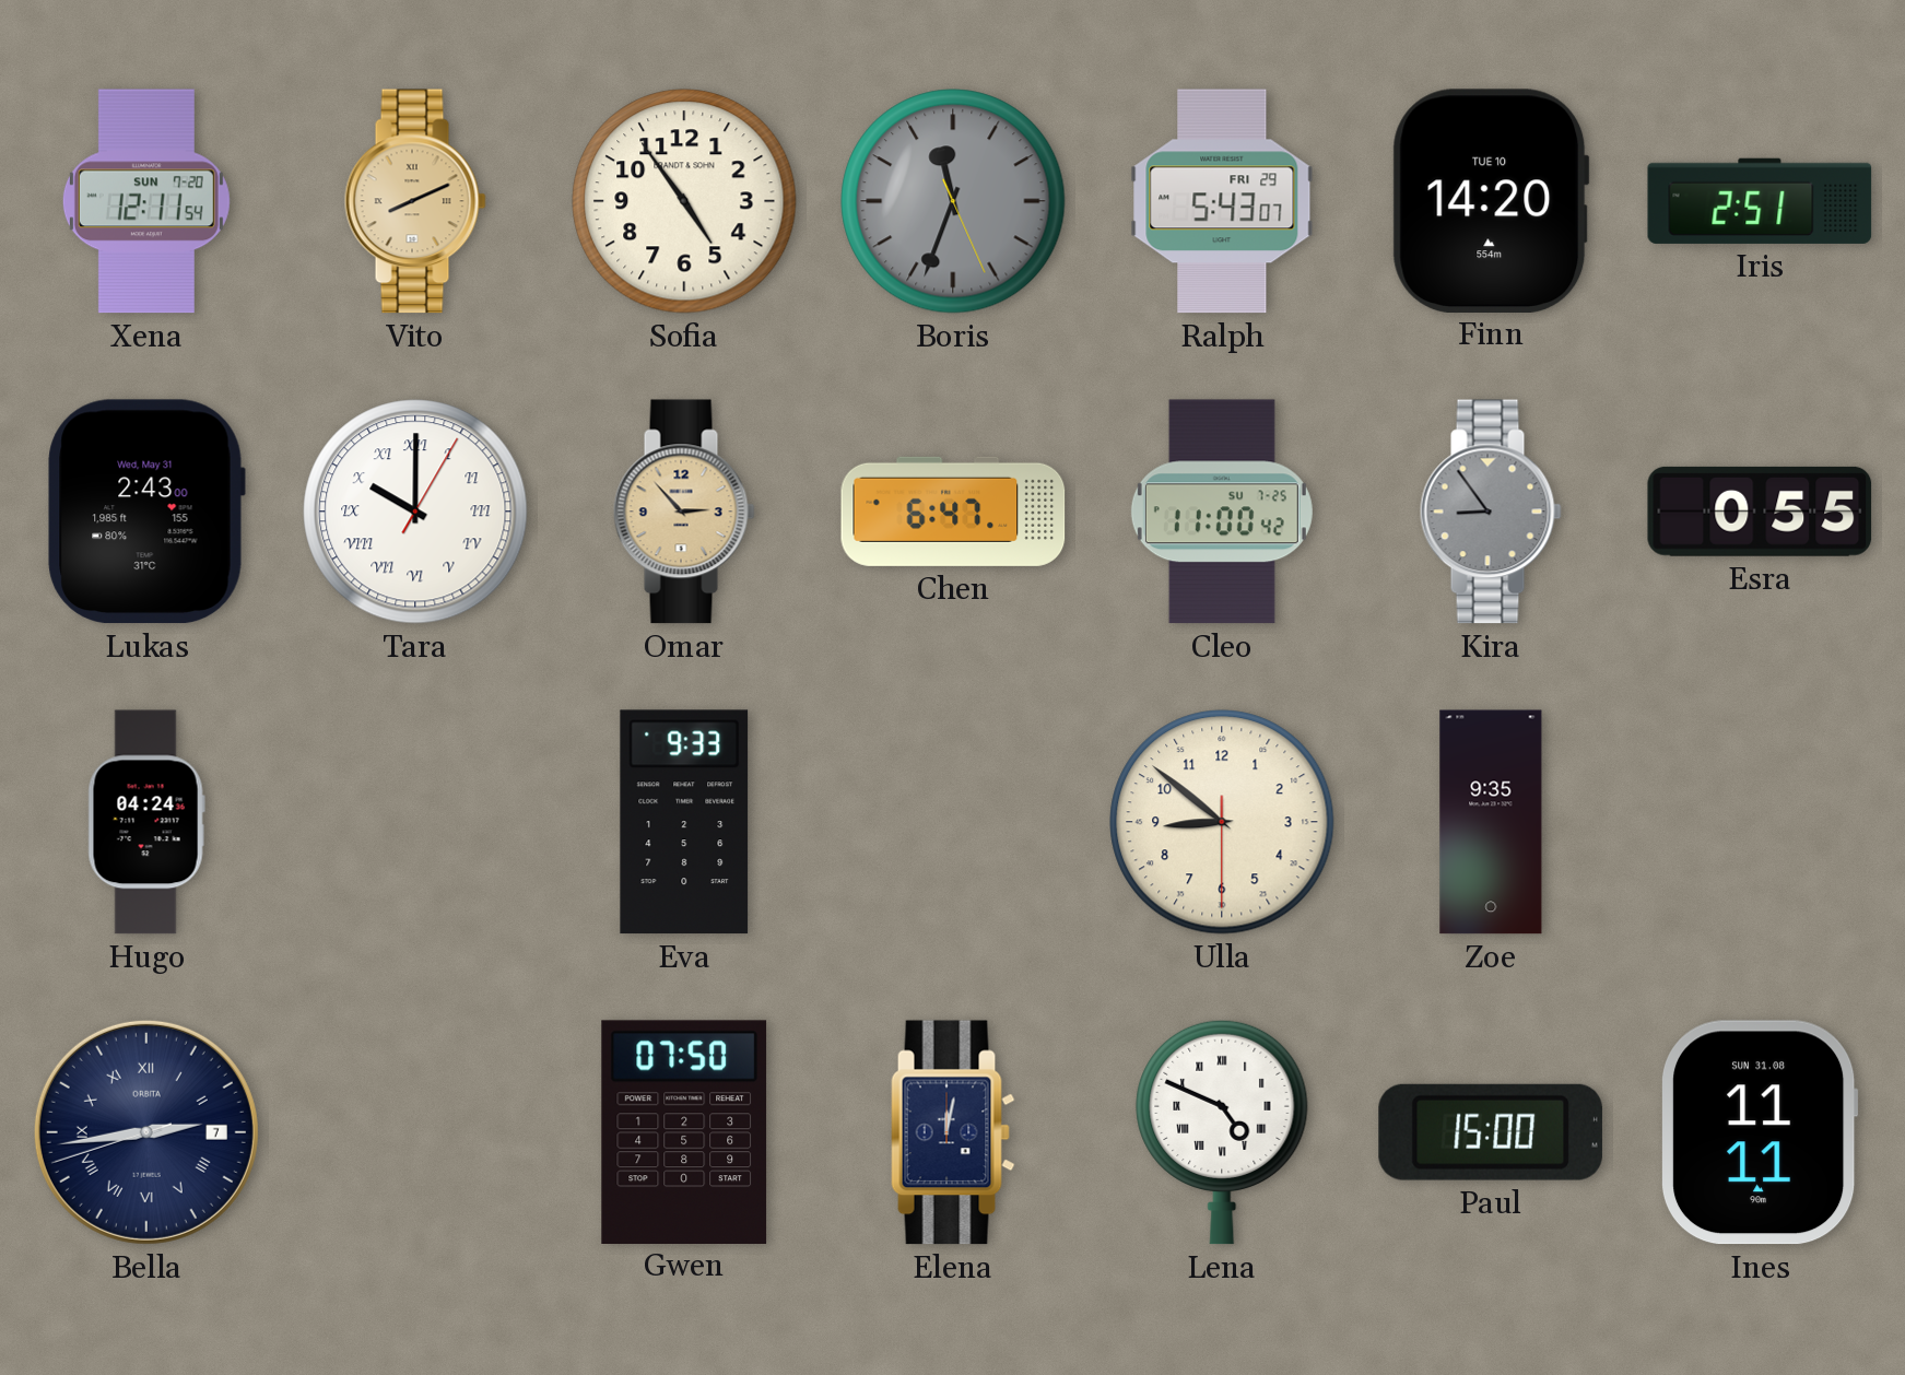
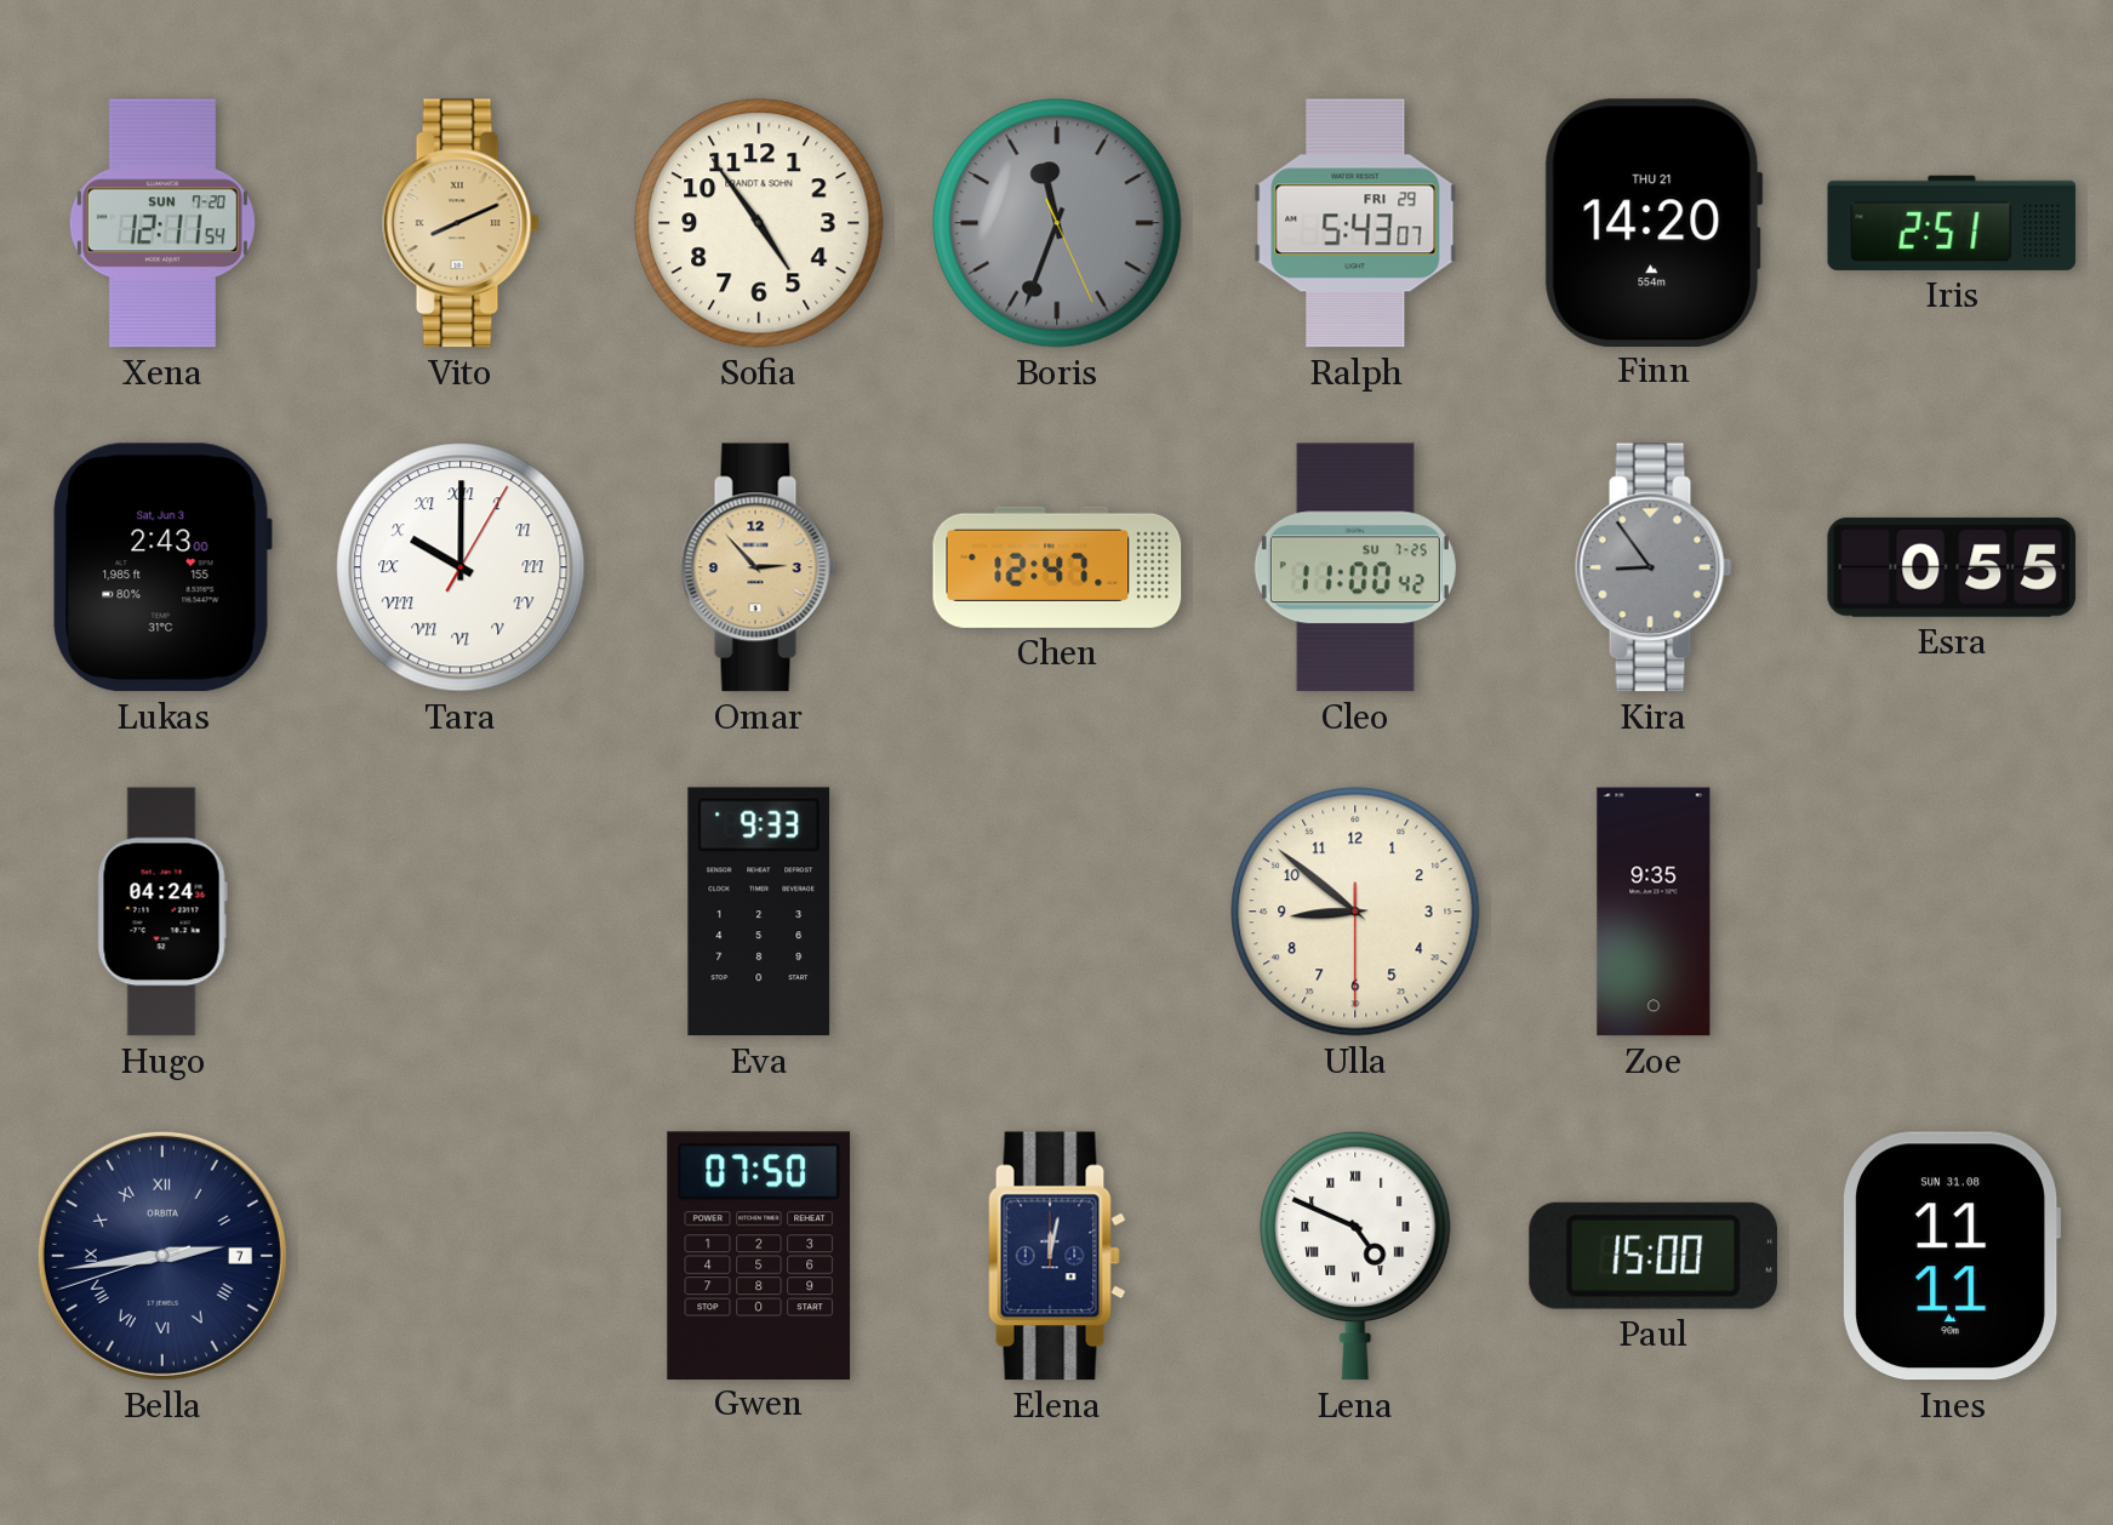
Finn date: TUE 10 -> THU 21
Lukas date: Wed, May 31 -> Sat, Jun 3
Chen: 6:47 -> 12:47
